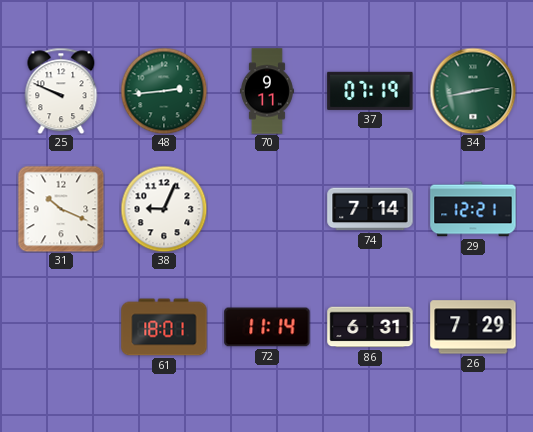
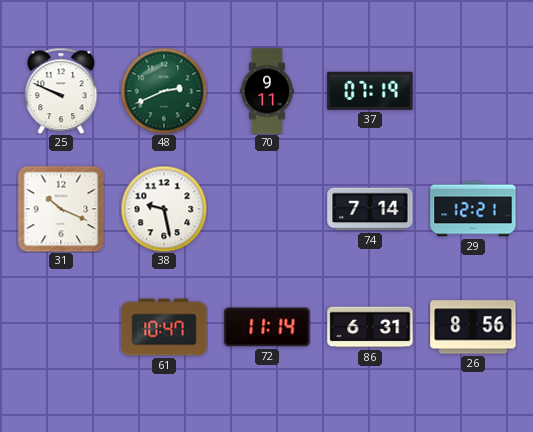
48: 2:44 -> 2:41
34: 2:43 -> none
38: 9:04 -> 9:28
61: 18:01 -> 10:47
26: 7:29 -> 8:56
